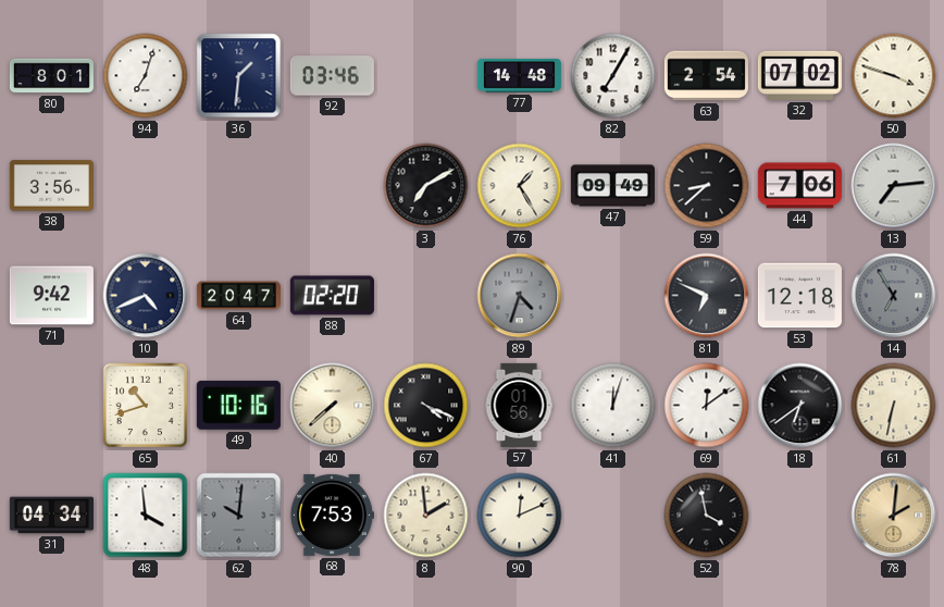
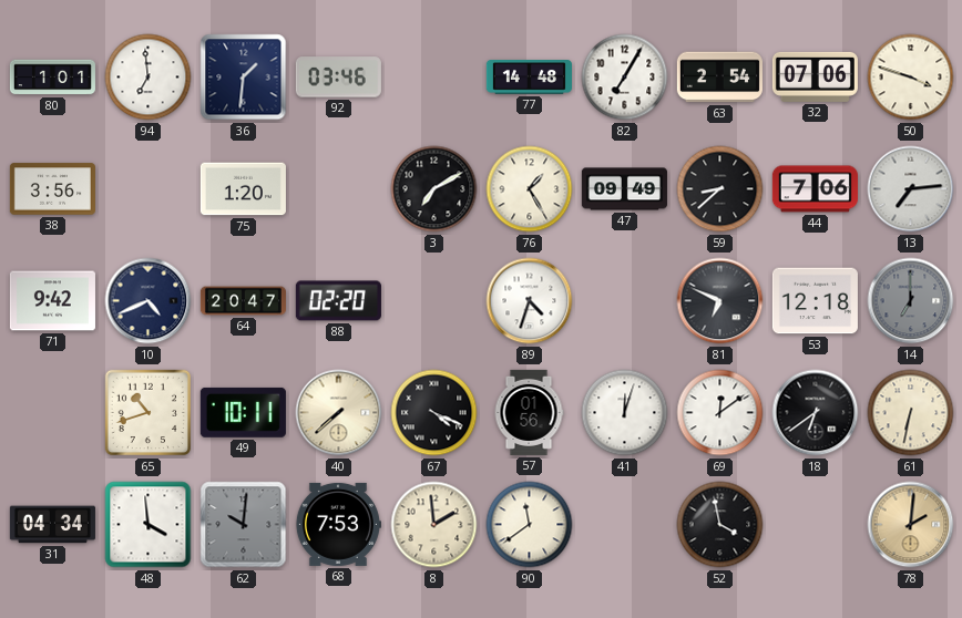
80: 8:01 -> 1:01
94: 7:03 -> 6:59
32: 07:02 -> 07:06
75: none -> 1:20
89 dial: grey -> white
14: 6:55 -> 7:00
49: 10:16 -> 10:11
90: 12:11 -> 11:39
